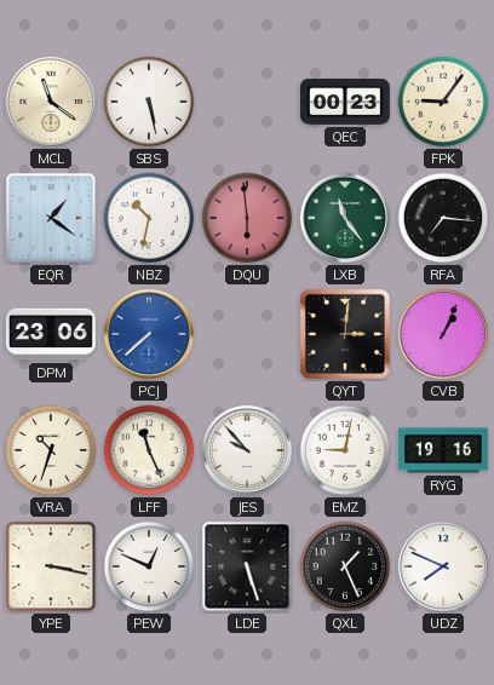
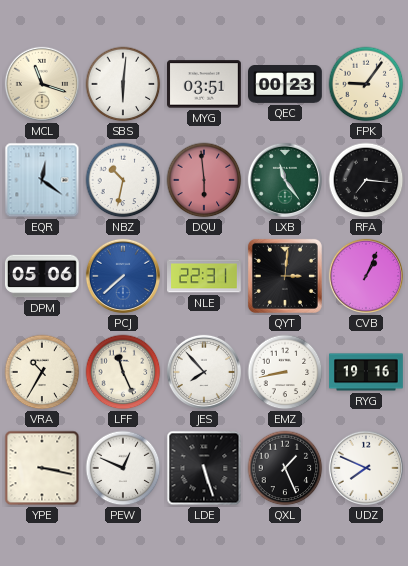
MCL: 11:21 -> 11:18
SBS: 5:28 -> 6:01
MYG: none -> 03:51
EQR: 1:21 -> 12:21
DPM: 23:06 -> 05:06
NLE: none -> 22:31
VRA: 10:33 -> 10:35
JES: 9:53 -> 7:53
EMZ: 9:02 -> 8:43
